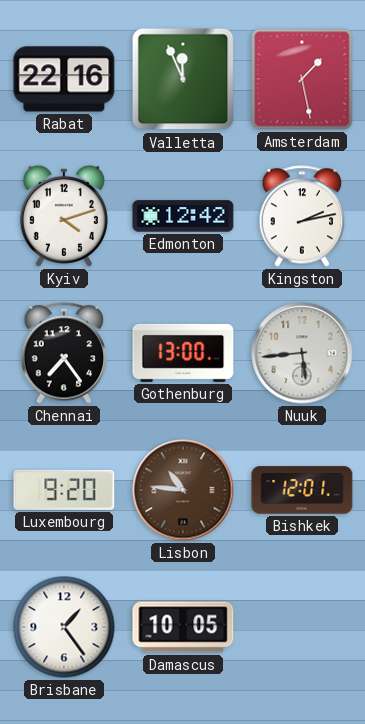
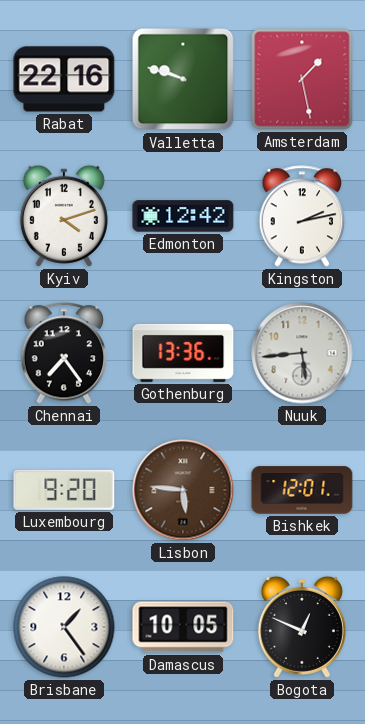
Valletta: 11:56 -> 9:48
Gothenburg: 13:00 -> 13:36
Lisbon: 10:46 -> 5:46
Bogota: none -> 12:49
